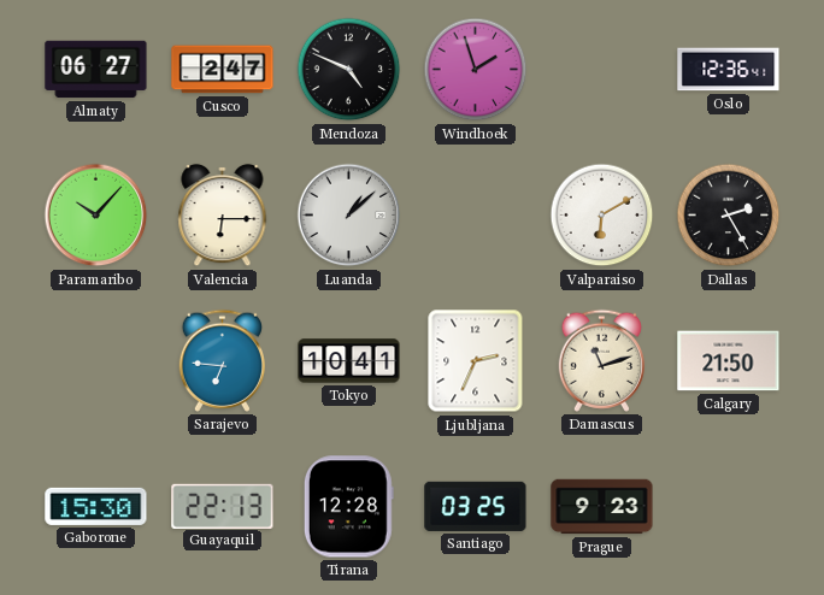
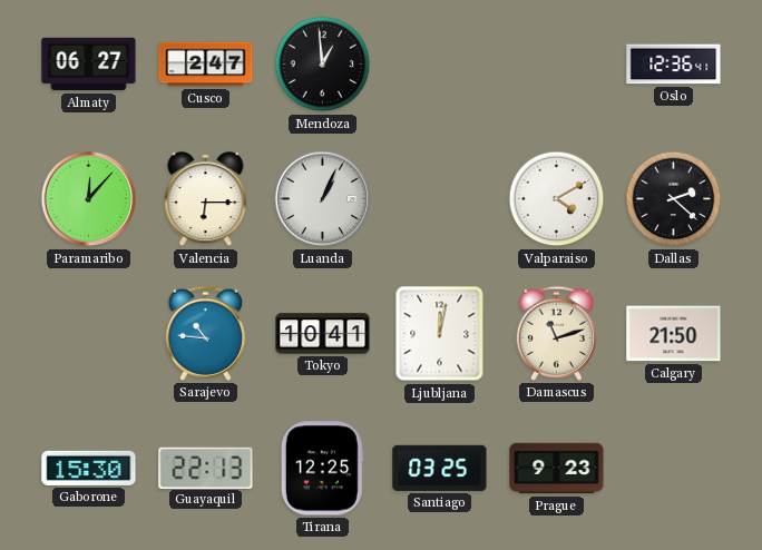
Mendoza: 4:49 -> 12:59
Windhoek: 1:57 -> none
Paramaribo: 10:07 -> 12:07
Luanda: 1:08 -> 1:04
Valparaiso: 6:10 -> 4:10
Dallas: 2:25 -> 2:22
Sarajevo: 6:46 -> 10:46
Ljubljana: 2:34 -> 12:02
Tirana: 12:28 -> 12:25
